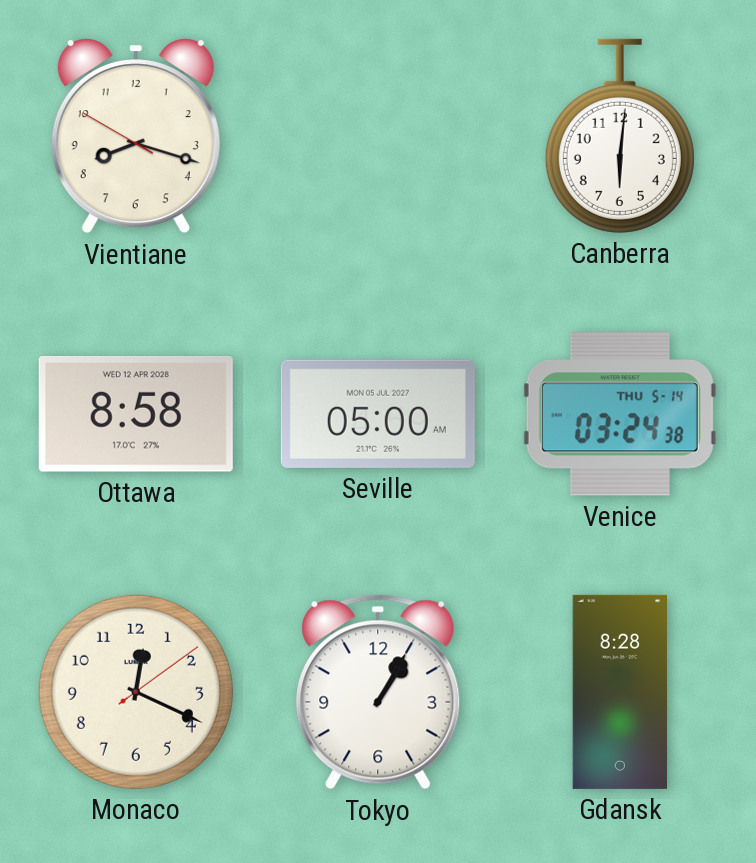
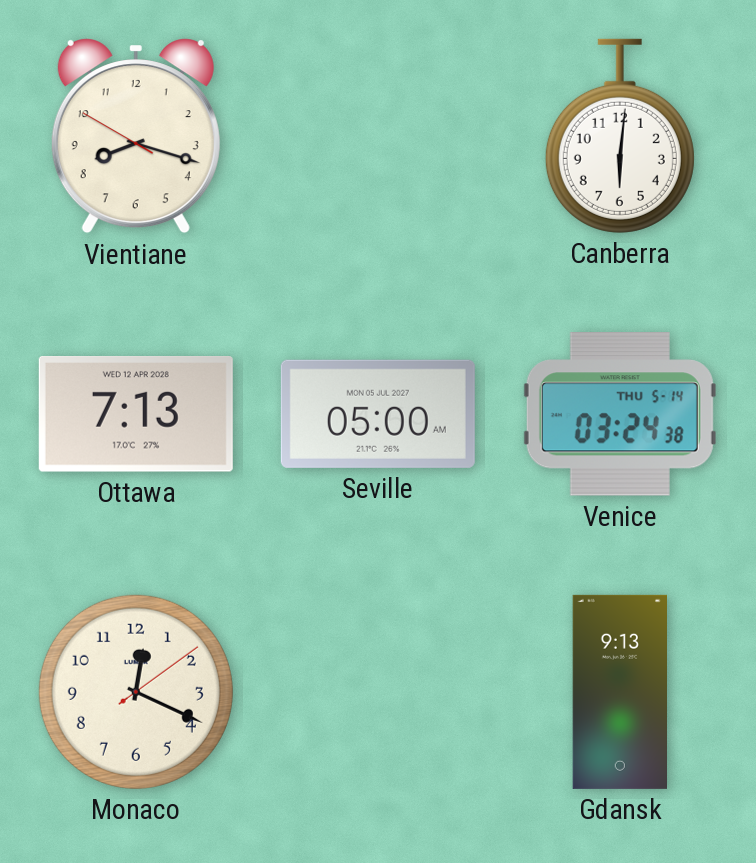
Ottawa: 8:58 -> 7:13
Tokyo: 1:05 -> none
Gdansk: 8:28 -> 9:13
